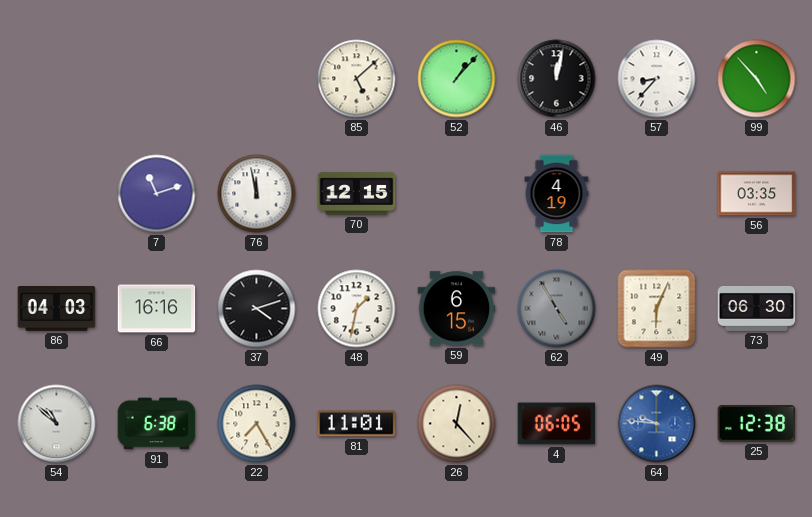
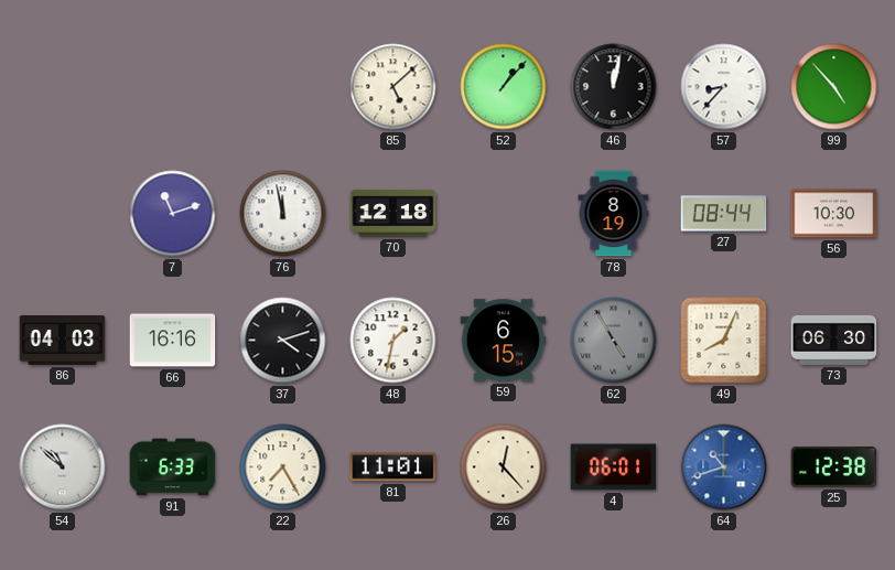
70: 12:15 -> 12:18
78: 4:19 -> 8:19
27: none -> 08:44
56: 03:35 -> 10:30
49: 6:04 -> 8:04
91: 6:38 -> 6:33
4: 06:05 -> 06:01
64: 9:46 -> 10:42
